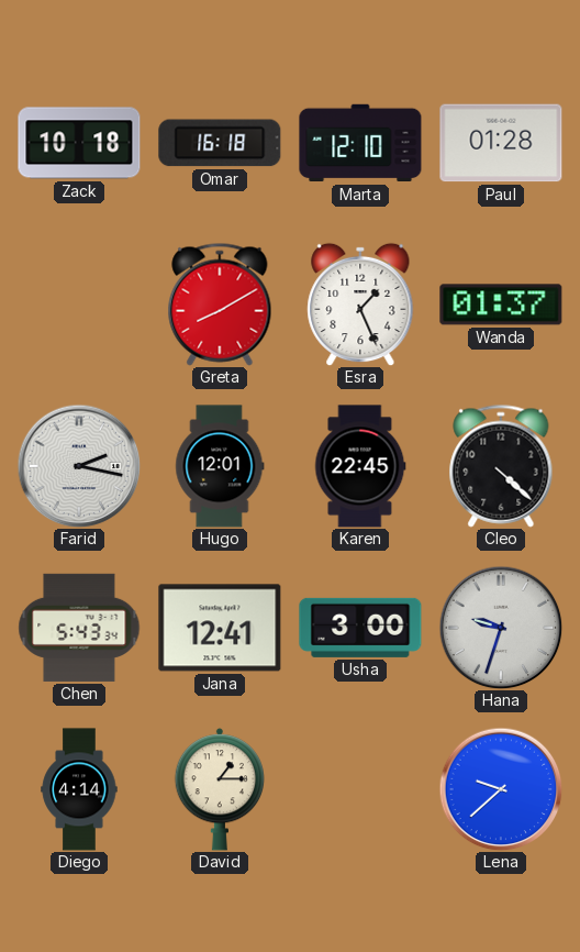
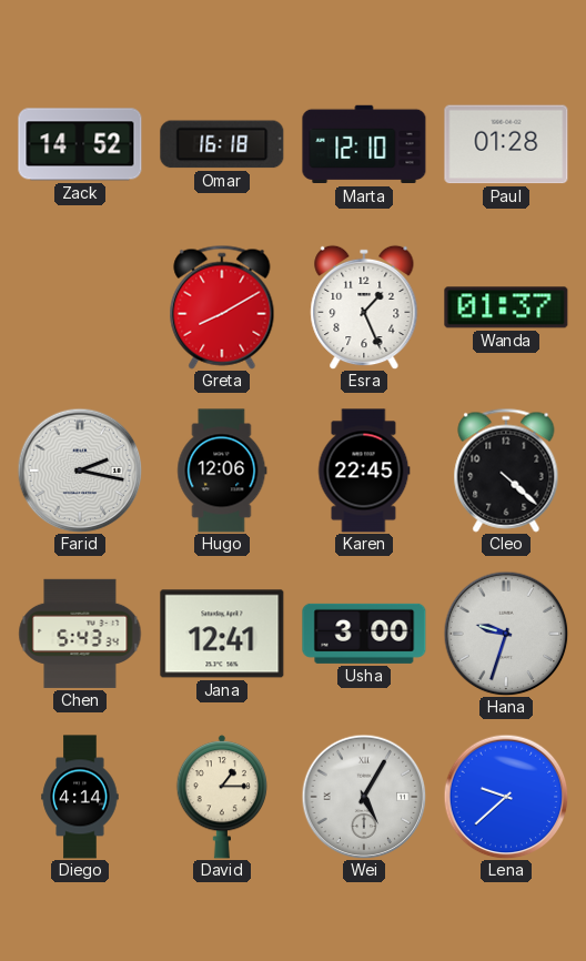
Zack: 10:18 -> 14:52
Hugo: 12:01 -> 12:06
Wei: none -> 5:05
